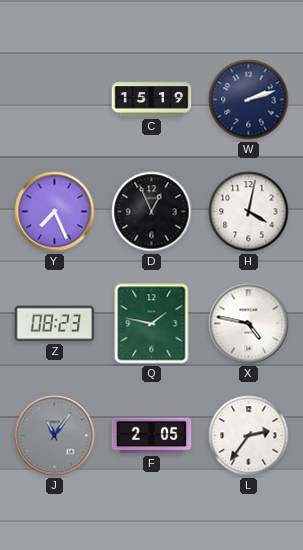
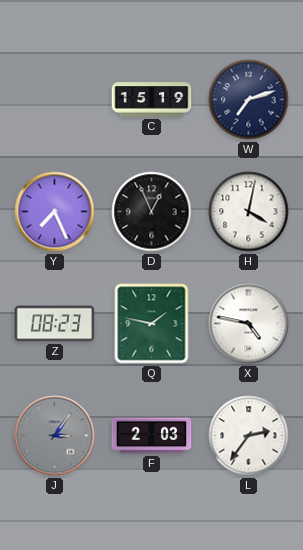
W: 2:12 -> 7:12
J: 11:06 -> 3:06
F: 2:05 -> 2:03
